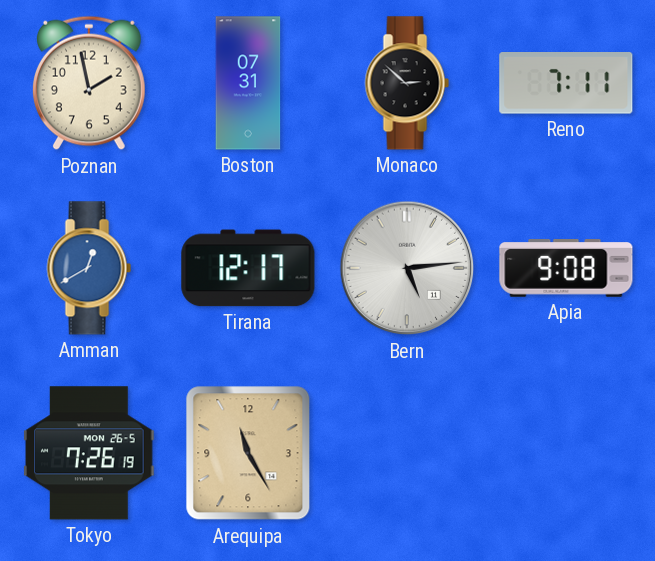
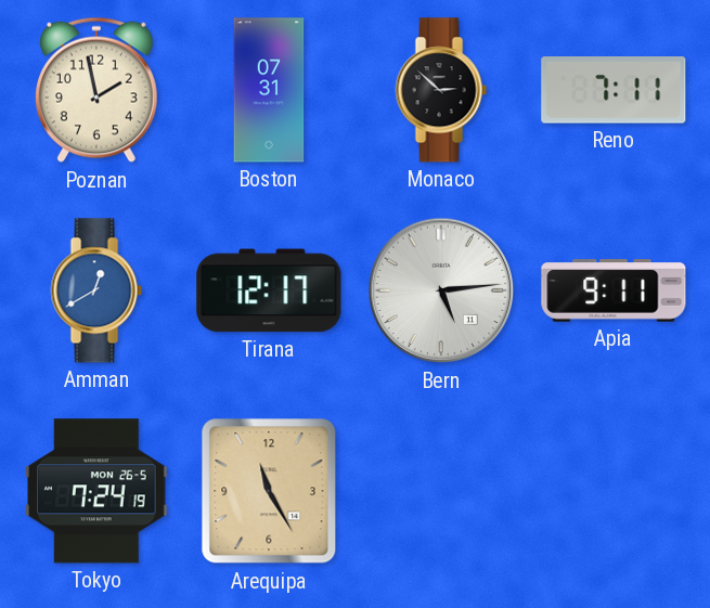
Apia: 9:08 -> 9:11
Tokyo: 7:26 -> 7:24
